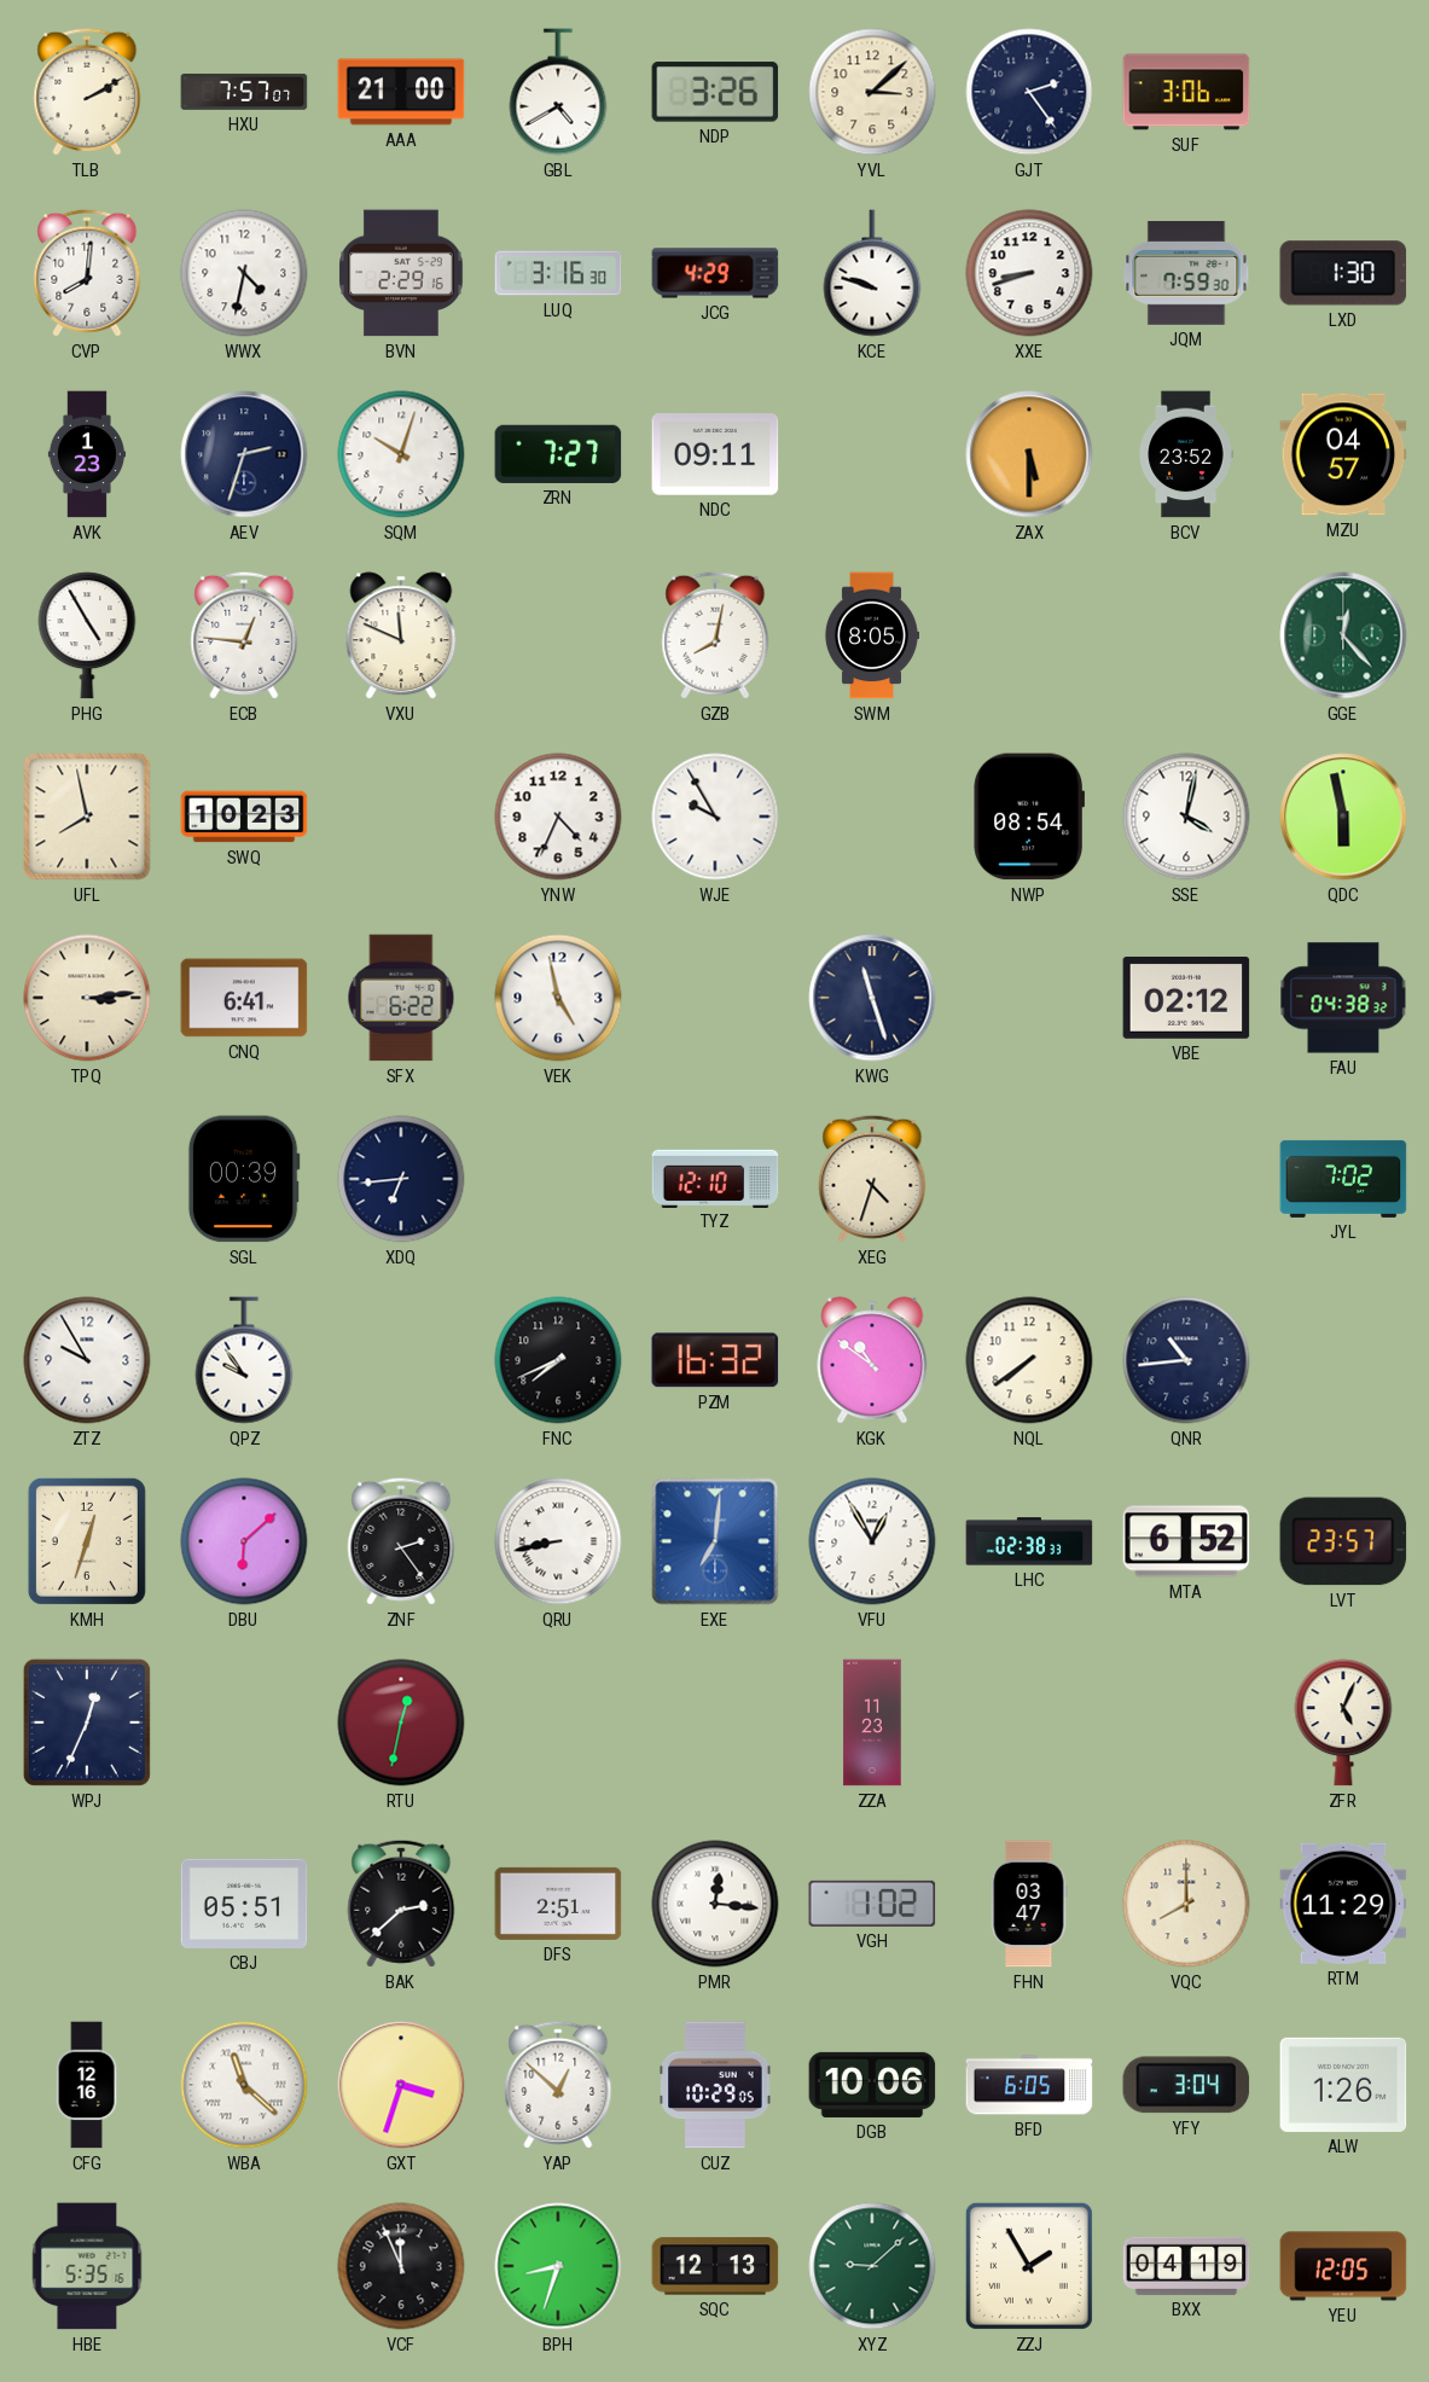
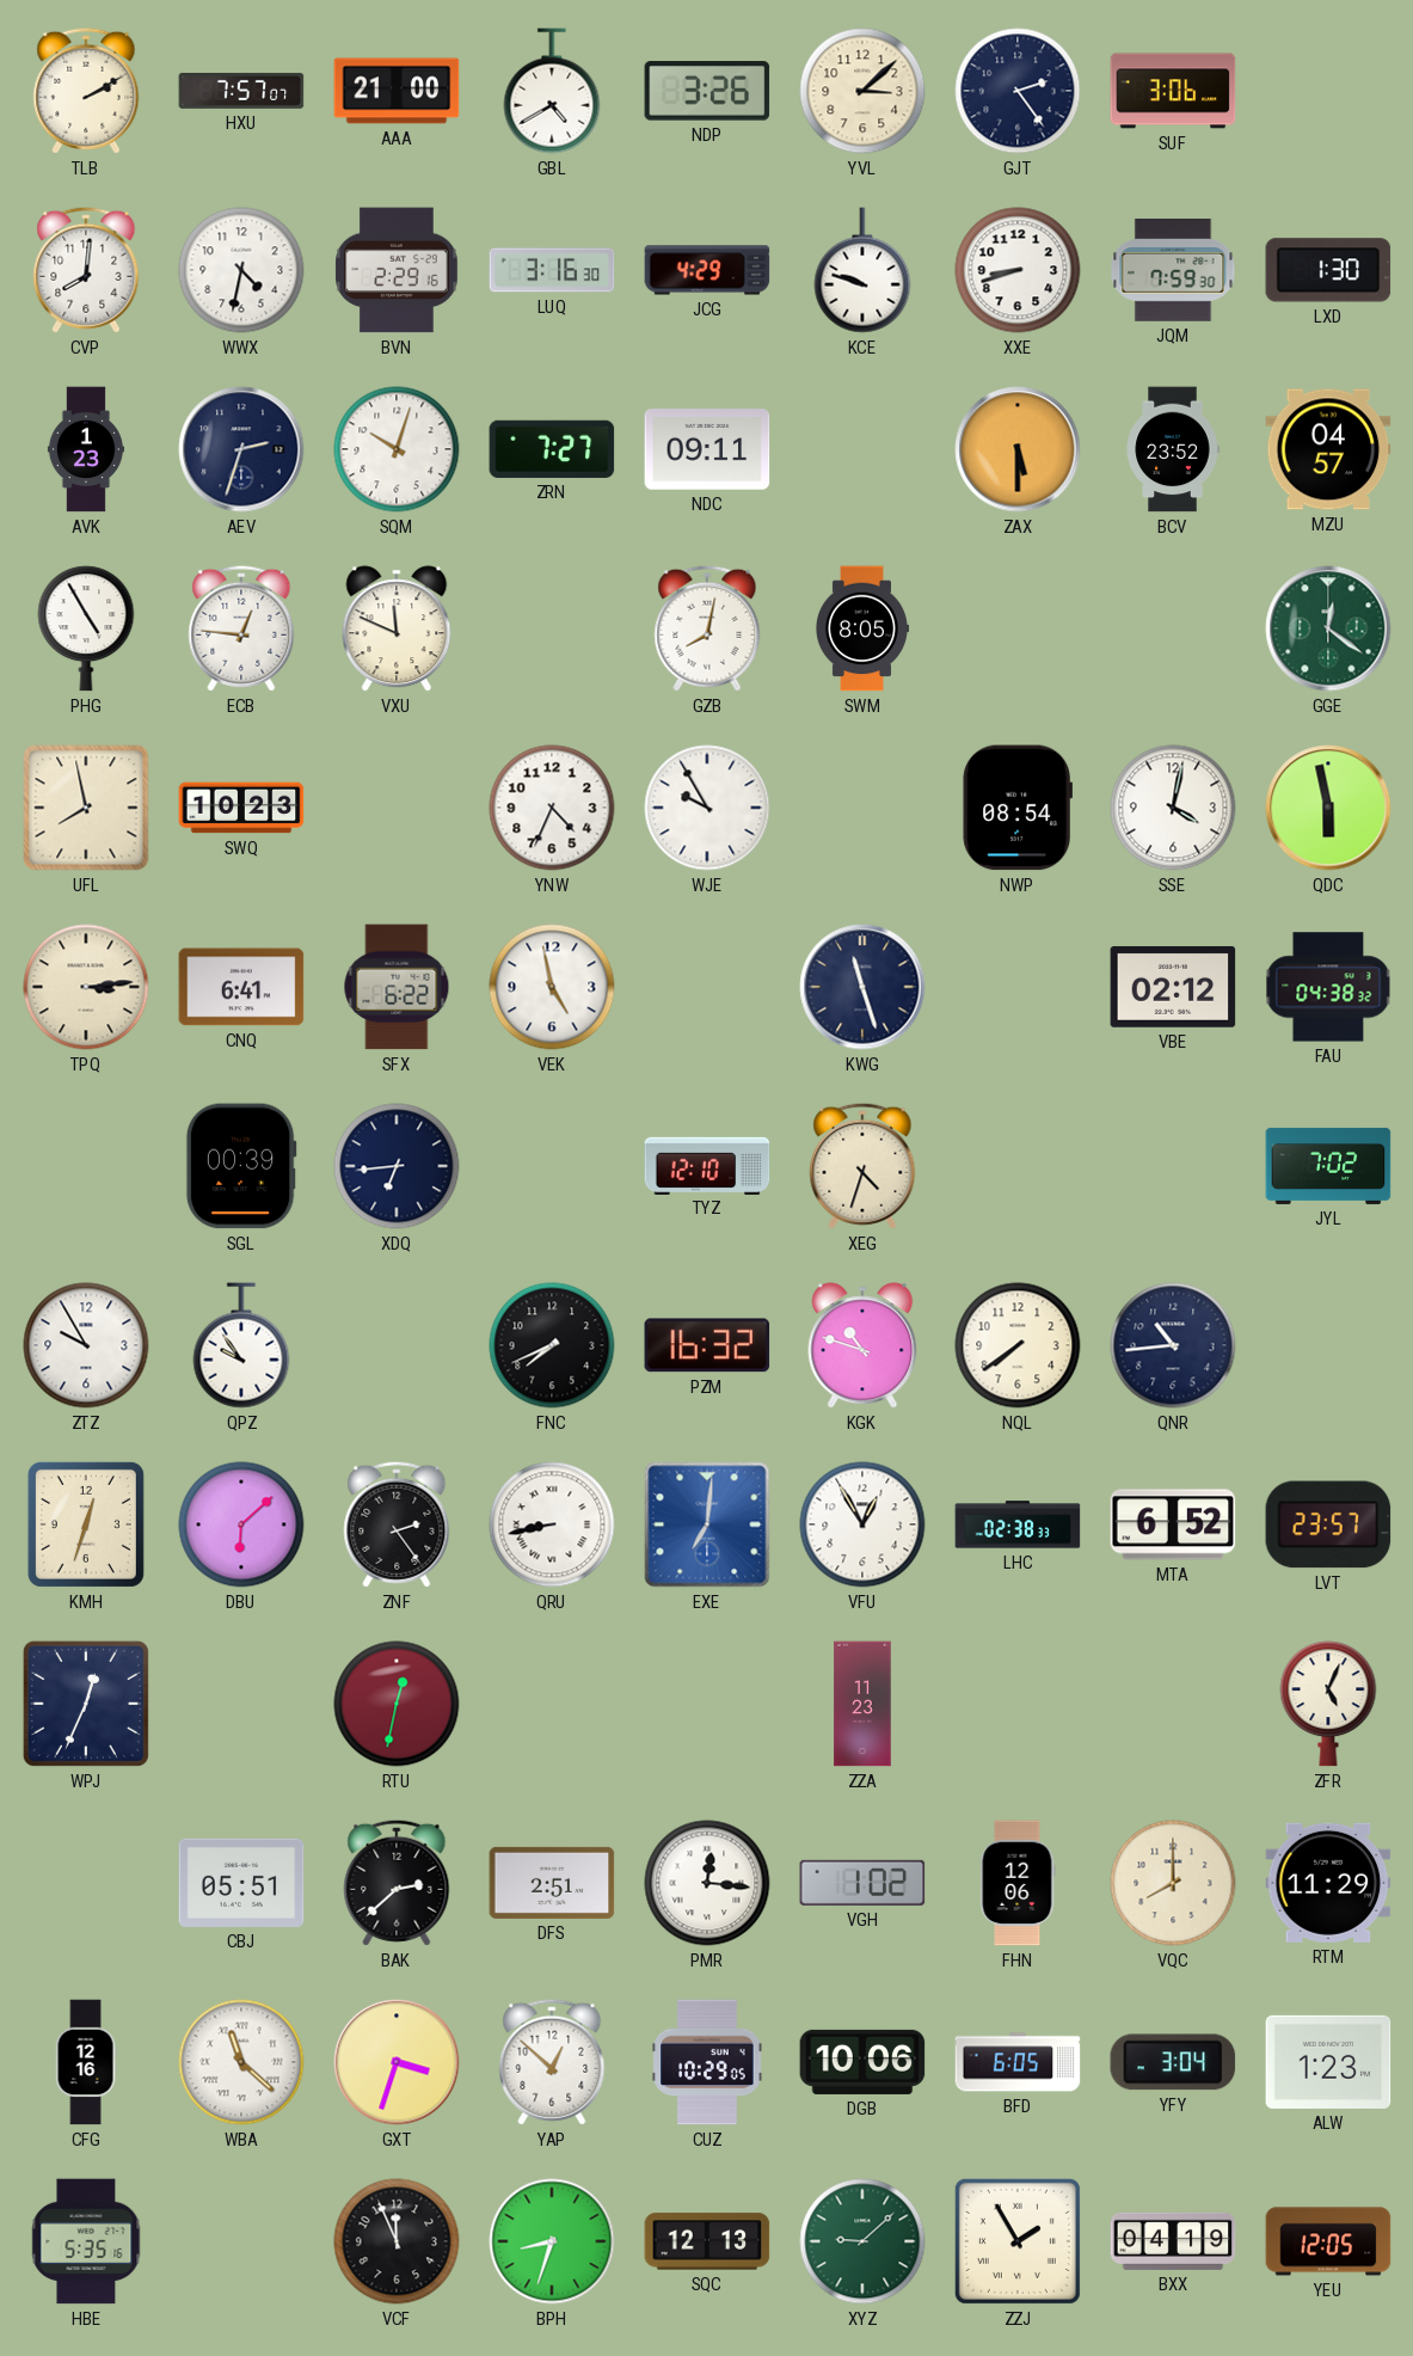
GGE: 12:23 -> 12:21
KGK: 10:51 -> 10:48
FHN: 03:47 -> 12:06
ALW: 1:26 -> 1:23
